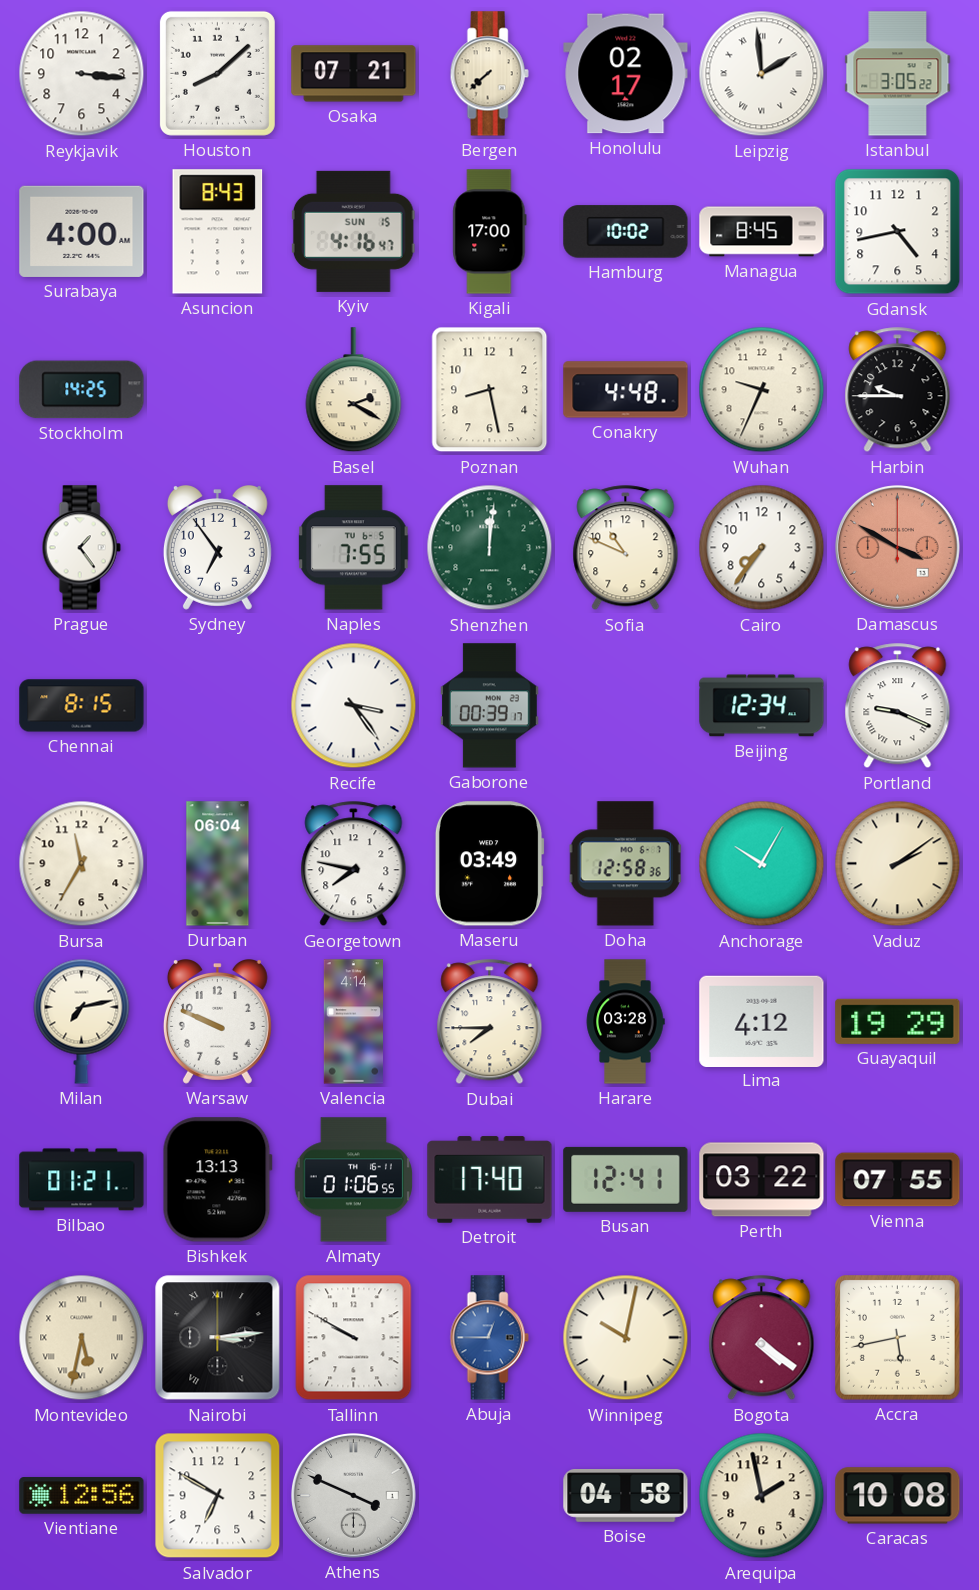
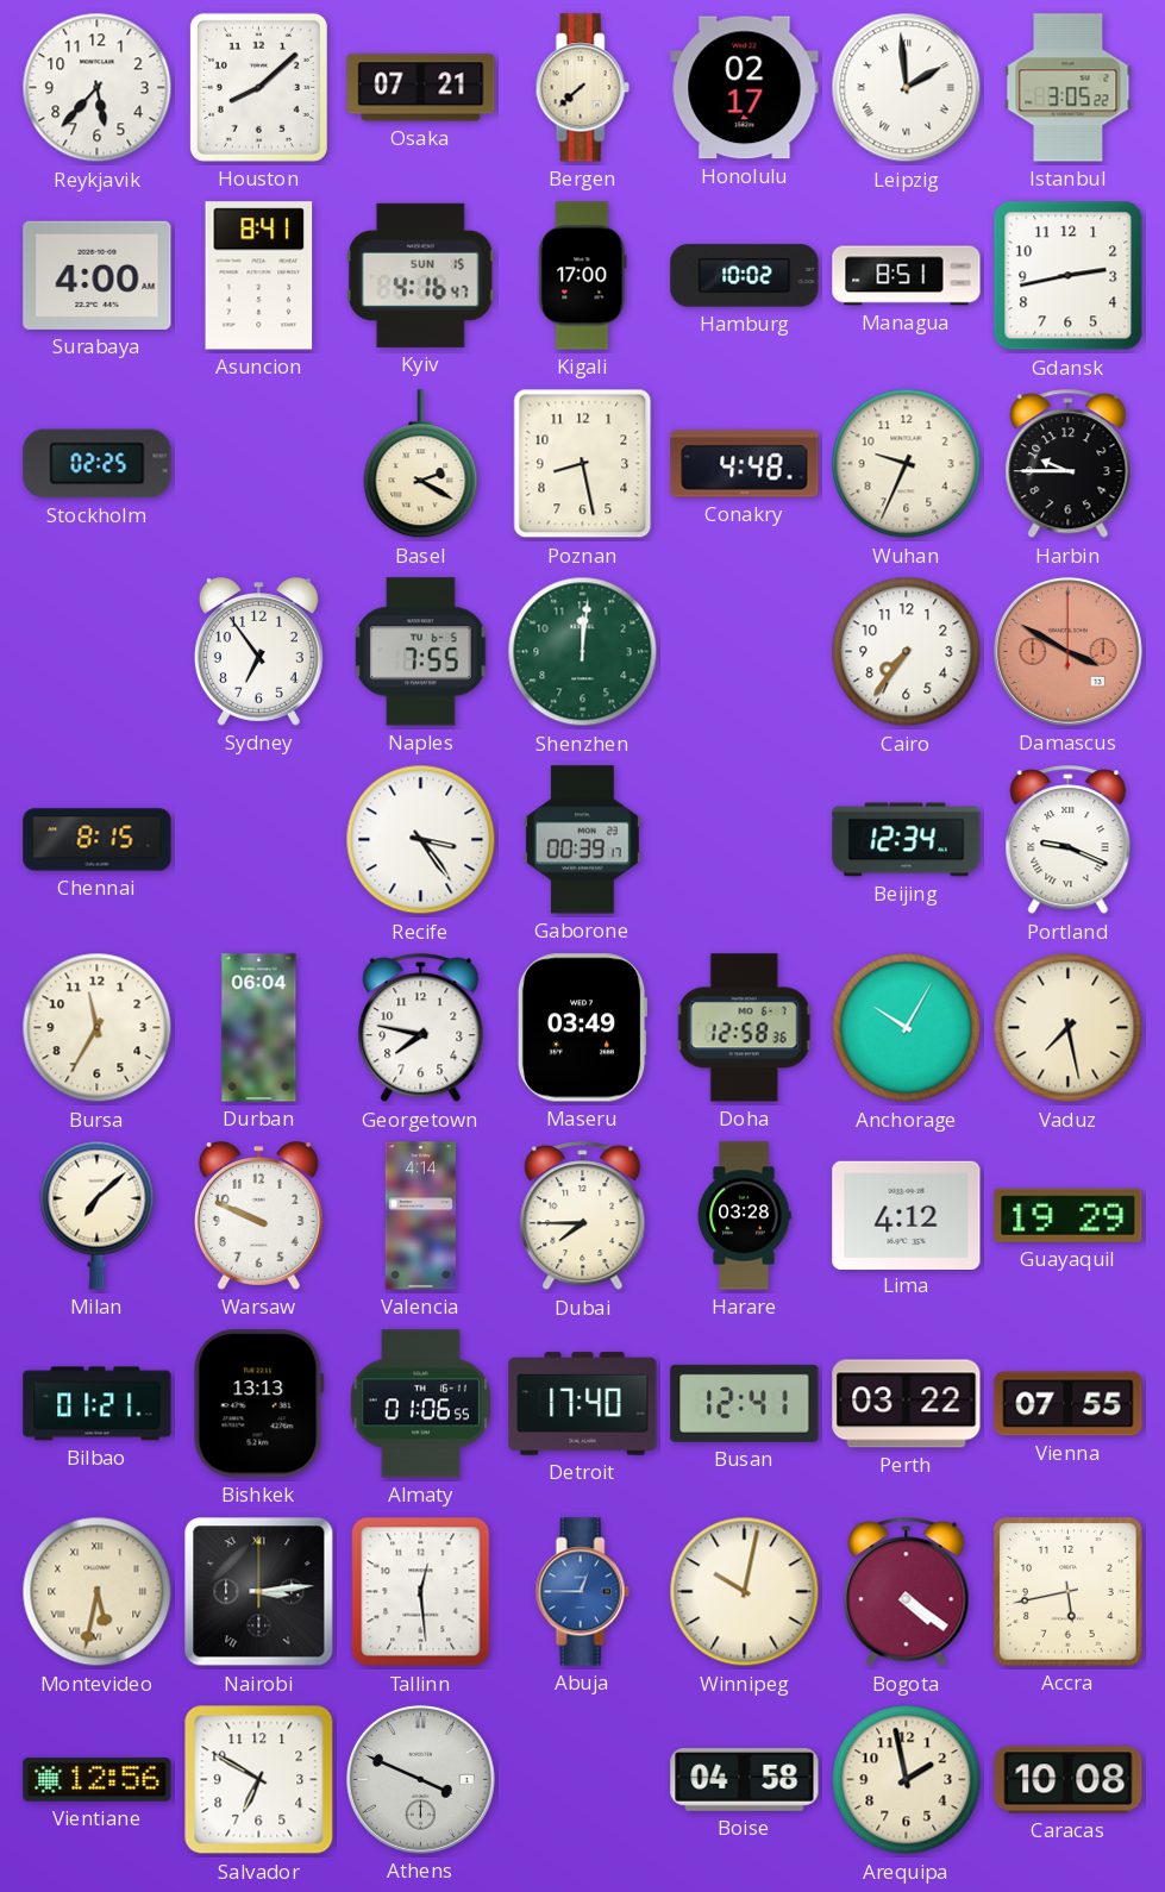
Reykjavik: 3:16 -> 5:37
Asuncion: 8:43 -> 8:41
Managua: 8:45 -> 8:51
Gdansk: 4:43 -> 2:43
Stockholm: 14:25 -> 02:25
Prague: 1:24 -> none
Sofia: 10:49 -> none
Vaduz: 2:09 -> 7:28
Milan: 7:13 -> 7:08
Tallinn: 9:50 -> 12:29
